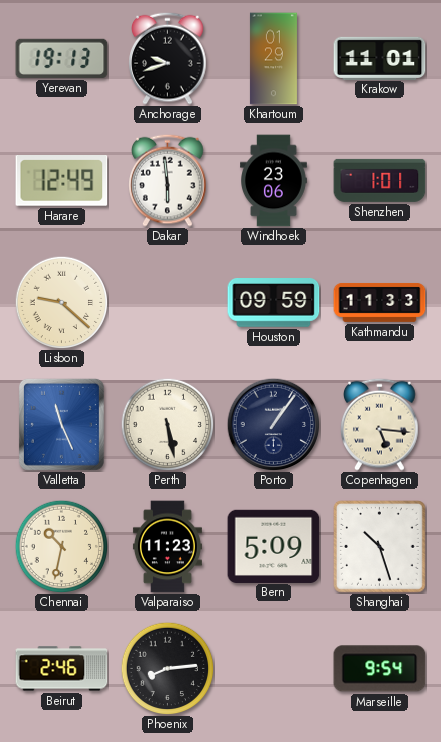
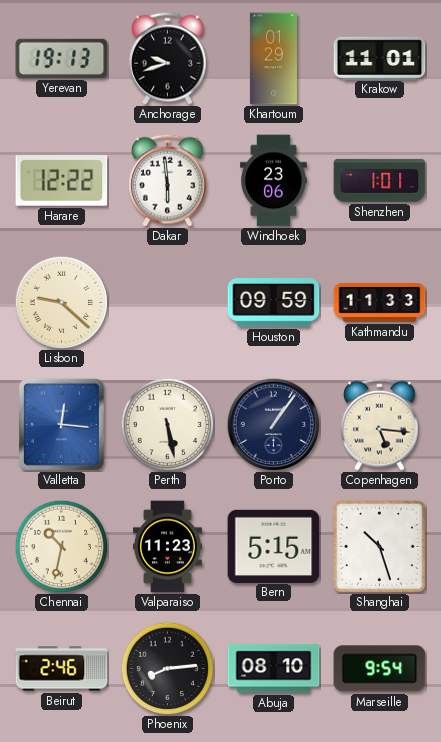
Harare: 12:49 -> 12:22
Valletta: 11:26 -> 12:16
Bern: 5:09 -> 5:15
Abuja: none -> 08:10
